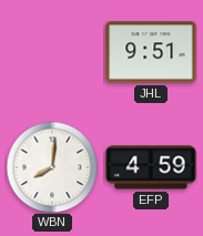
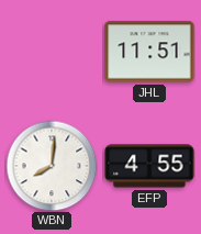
JHL: 9:51 -> 11:51
EFP: 4:59 -> 4:55
